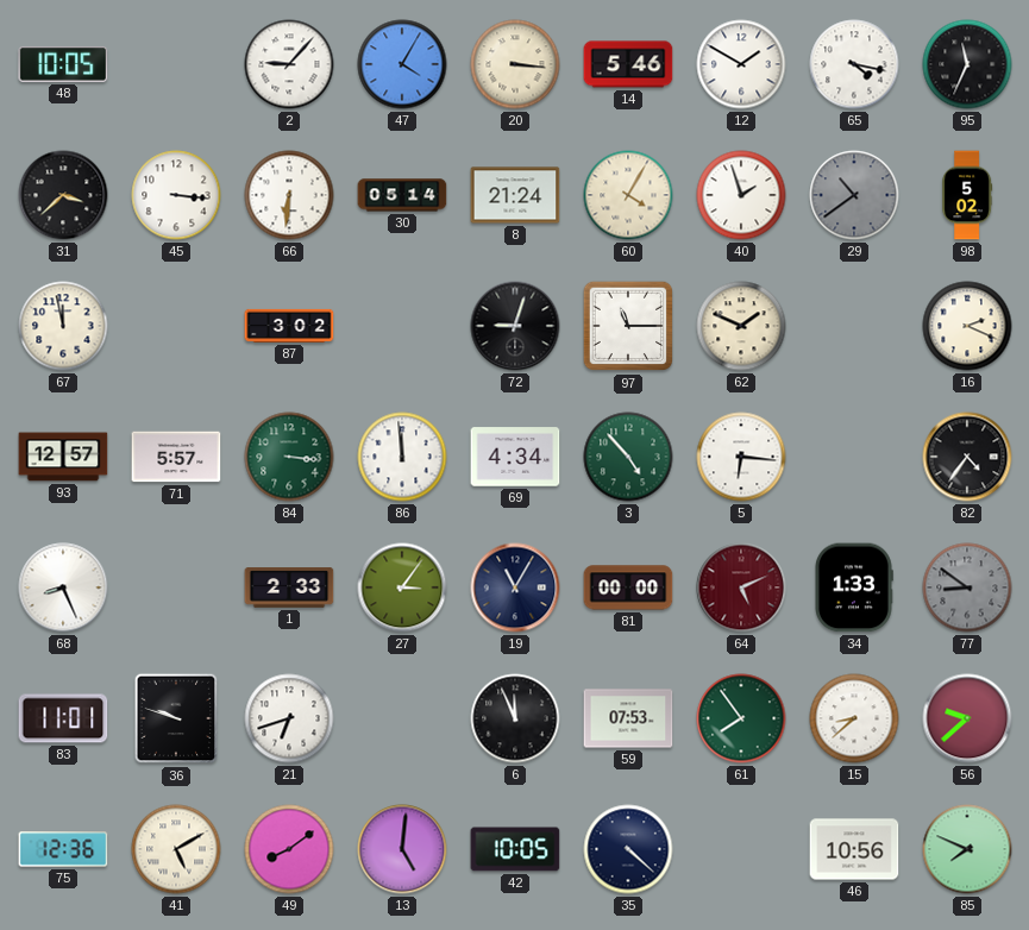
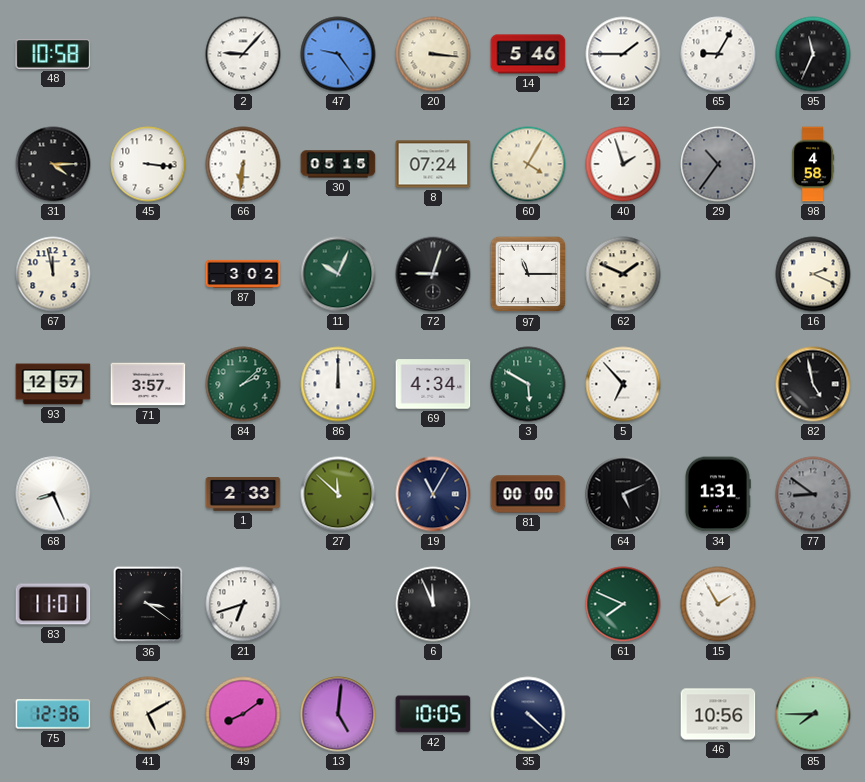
48: 10:05 -> 10:58
47: 4:05 -> 9:24
12: 1:50 -> 1:45
65: 4:17 -> 9:05
31: 3:38 -> 4:15
30: 05:14 -> 05:15
8: 21:24 -> 07:24
29: 10:39 -> 10:36
98: 5:02 -> 4:58
11: none -> 10:04
71: 5:57 -> 3:57
84: 3:16 -> 2:08
86: 11:59 -> 12:00
3: 4:53 -> 5:50
5: 6:16 -> 6:53
82: 4:36 -> 4:58
27: 3:06 -> 11:52
64 dial: burgundy -> black
34: 1:33 -> 1:31
36: 9:48 -> 3:21
59: 07:53 -> none
61: 7:54 -> 7:49
15: 8:38 -> 1:55
56: 9:38 -> none
85: 7:49 -> 7:45
